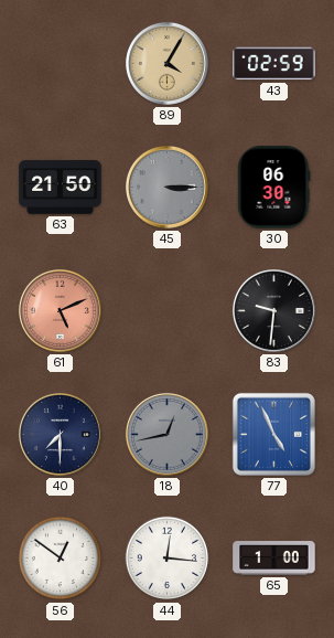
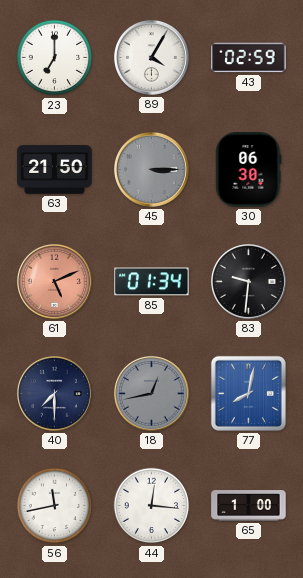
23: none -> 7:00
89 dial: champagne -> white
85: none -> 01:34
77: 4:56 -> 8:02
56: 12:51 -> 11:43
